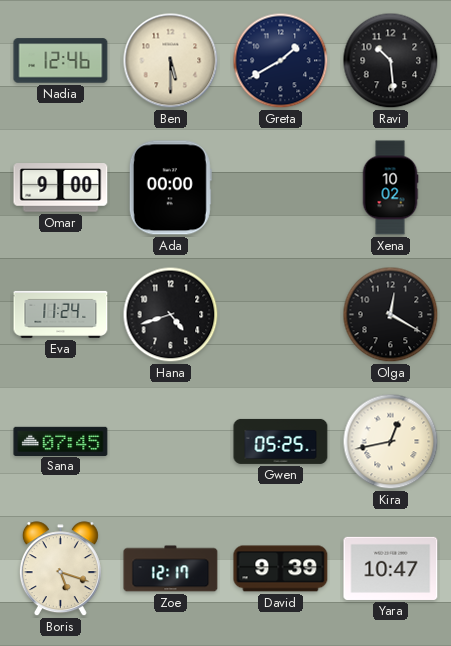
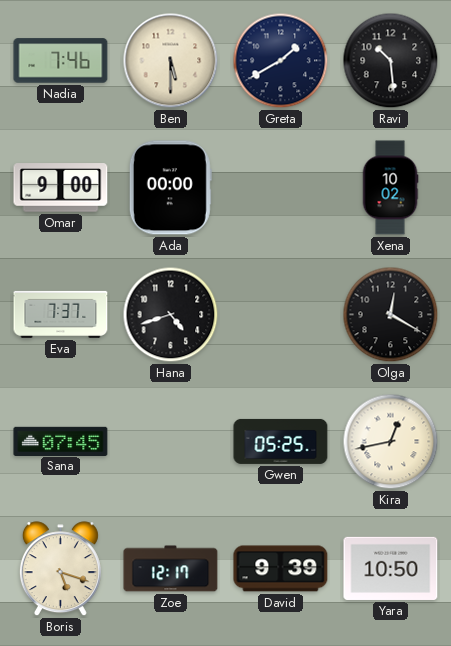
Nadia: 12:46 -> 7:46
Eva: 11:24 -> 7:37
Yara: 10:47 -> 10:50
